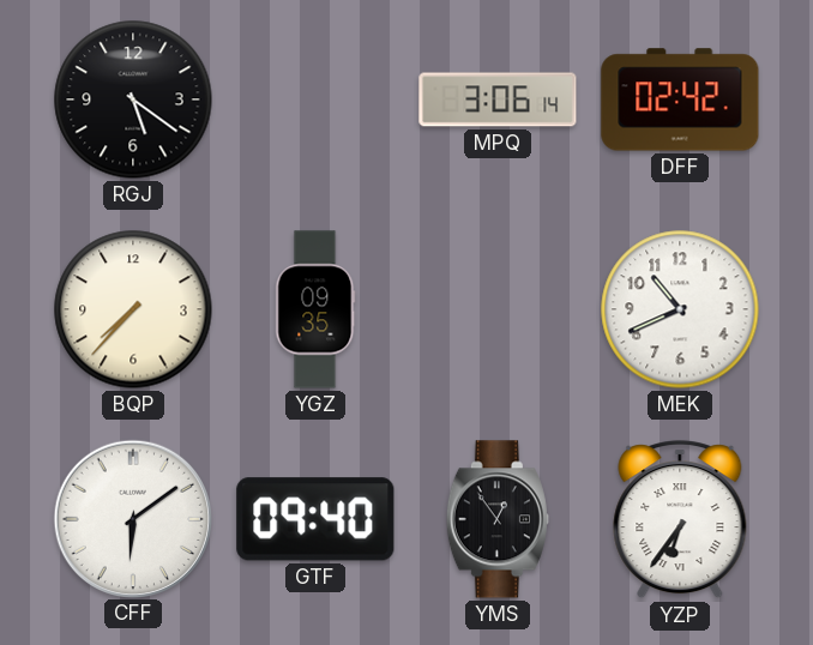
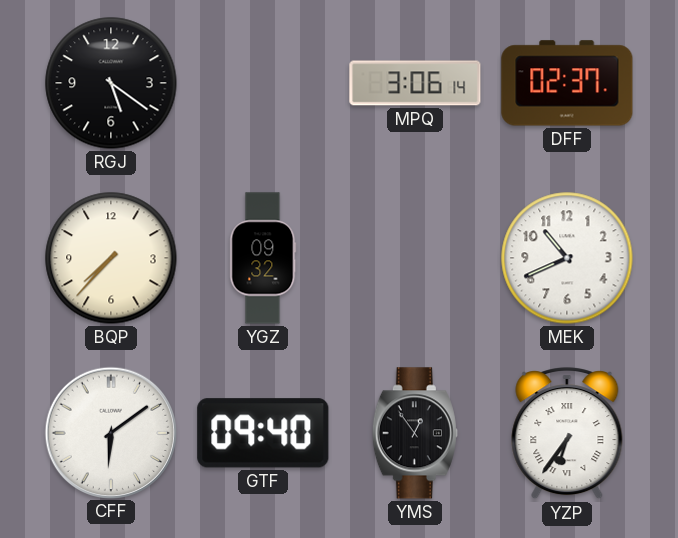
DFF: 02:42 -> 02:37
YGZ: 09:35 -> 09:32
